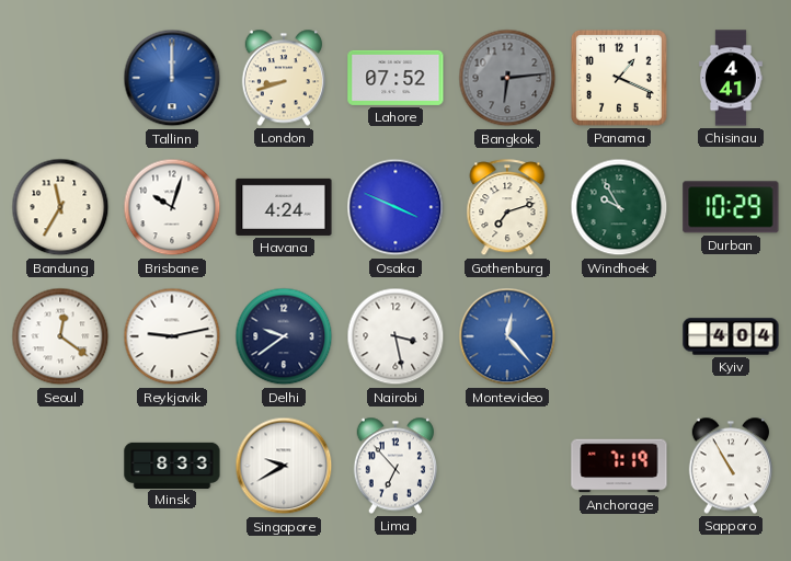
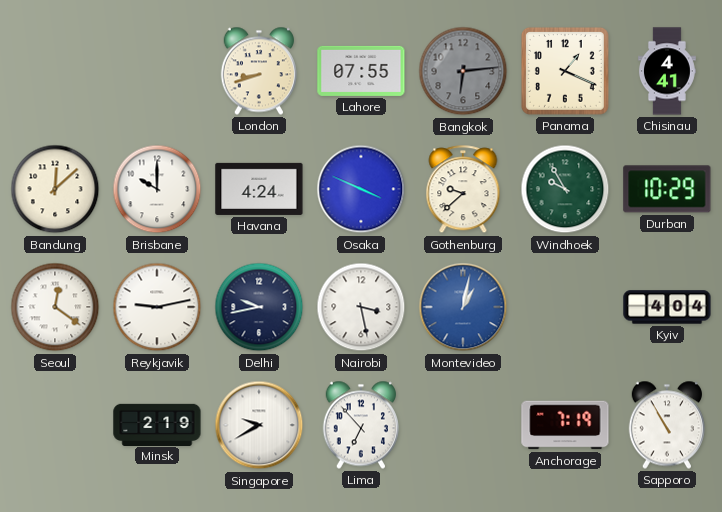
Tallinn: 12:00 -> none
Lahore: 07:52 -> 07:55
Bandung: 11:35 -> 12:08
Brisbane: 10:03 -> 10:00
Gothenburg: 7:12 -> 9:38
Delhi: 9:39 -> 9:43
Montevideo: 12:23 -> 1:02
Minsk: 8:33 -> 2:19
